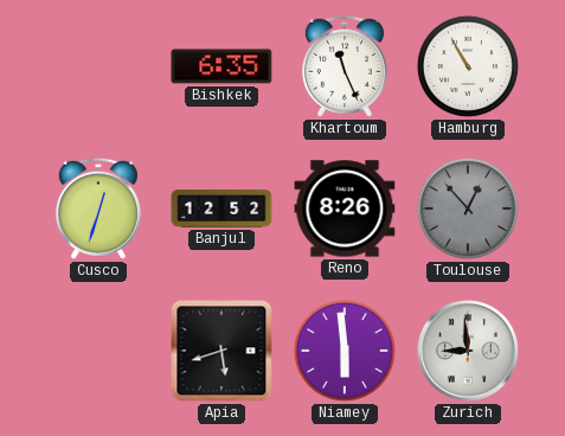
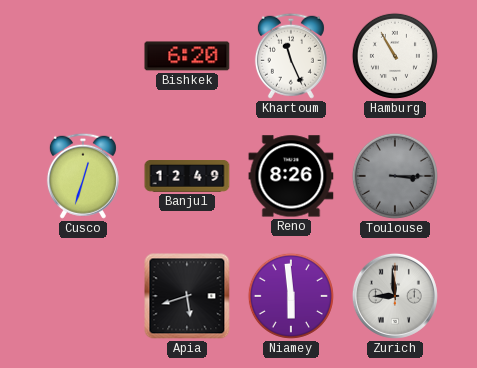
Bishkek: 6:35 -> 6:20
Banjul: 12:52 -> 12:49
Toulouse: 12:53 -> 3:15
